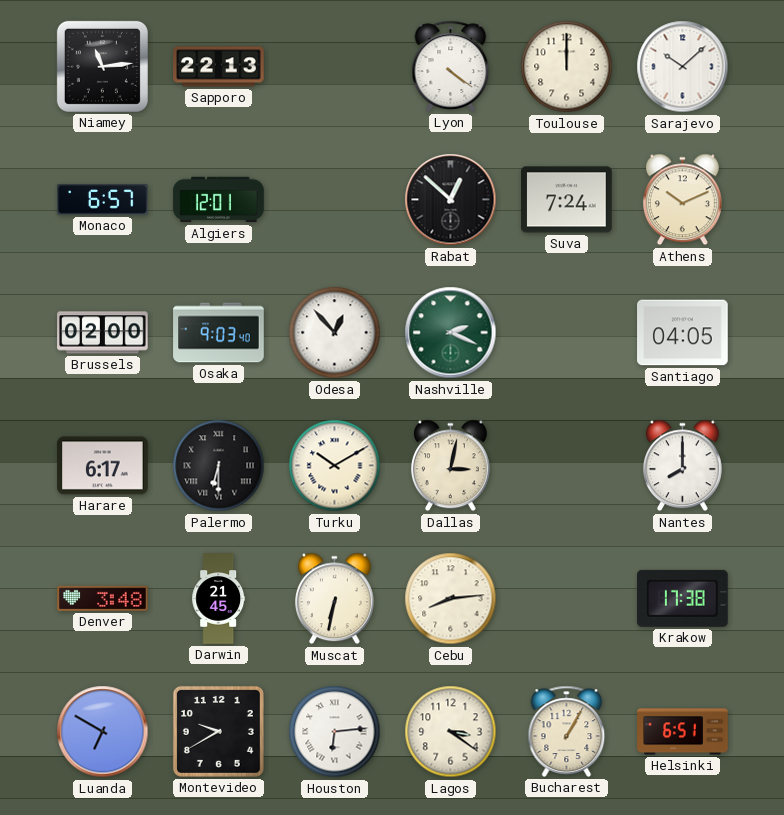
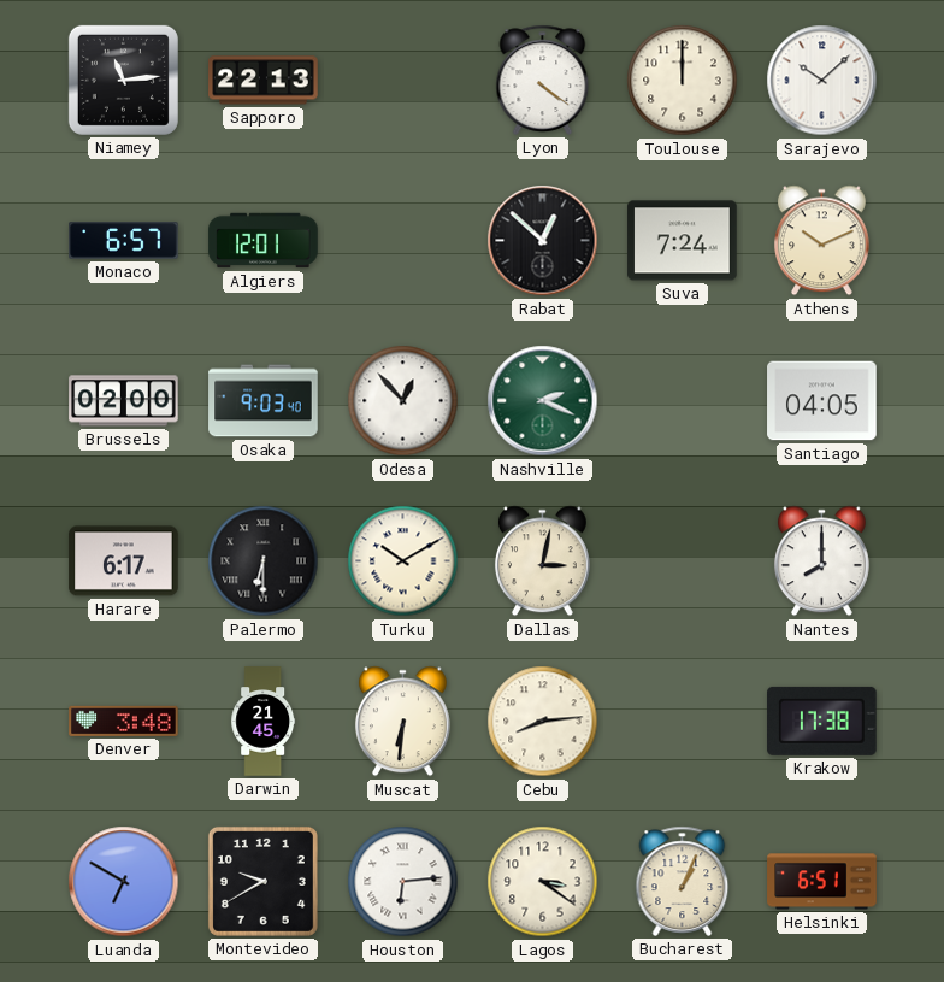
Muscat: 6:32 -> 6:31
Bucharest: 1:05 -> 1:04
